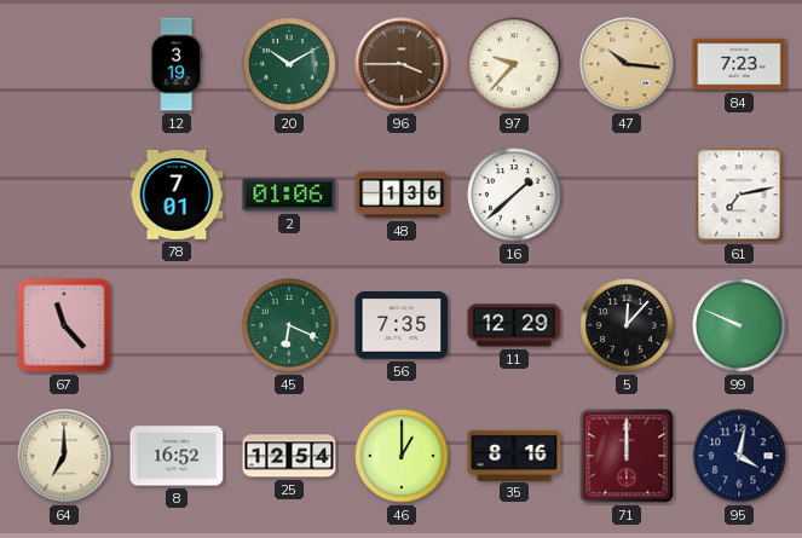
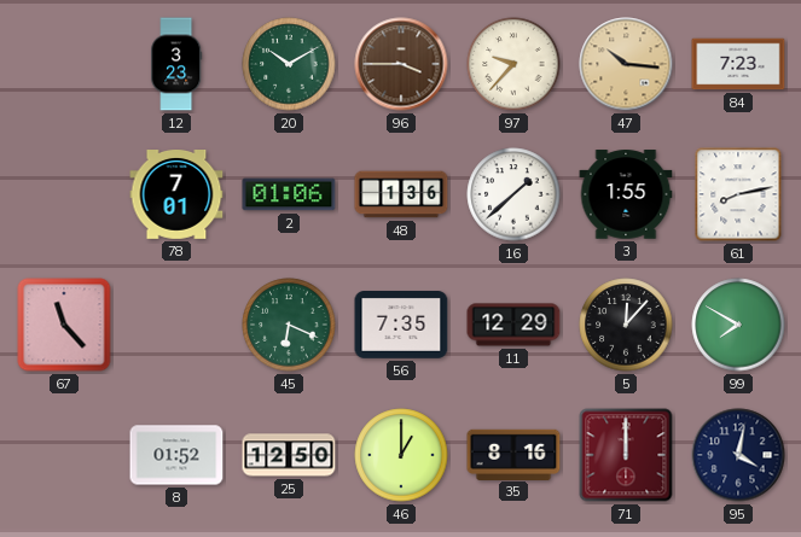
12: 3:19 -> 3:23
3: none -> 1:55
61: 7:13 -> 8:13
99: 9:49 -> 7:50
64: 7:00 -> none
8: 16:52 -> 01:52
25: 12:54 -> 12:50
